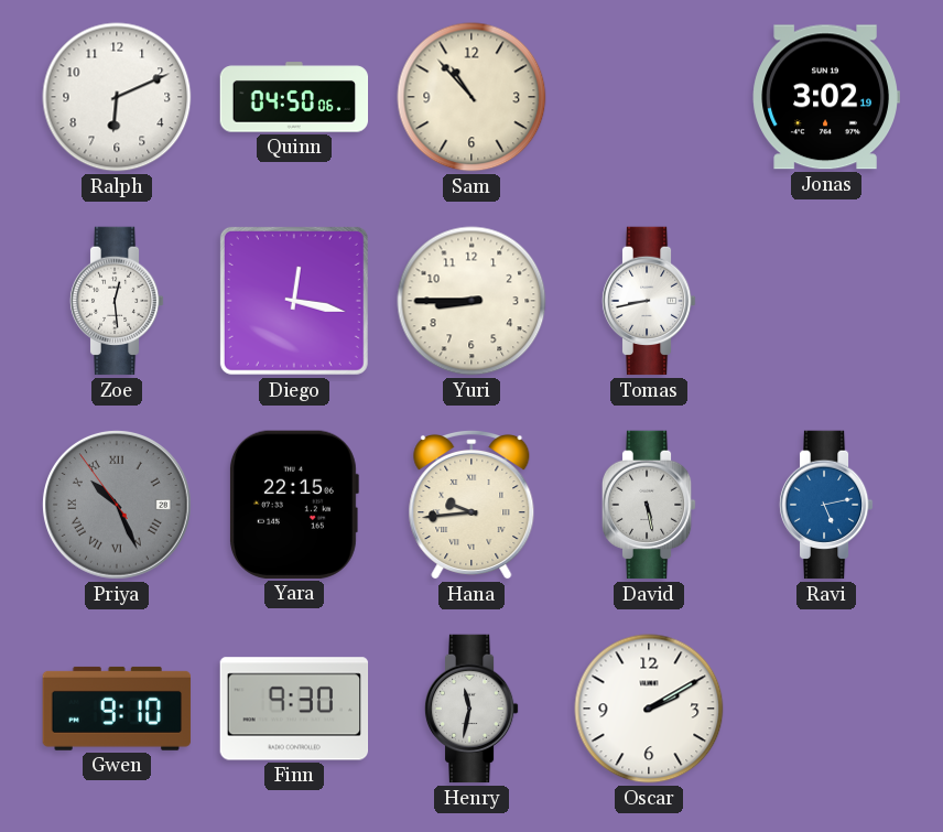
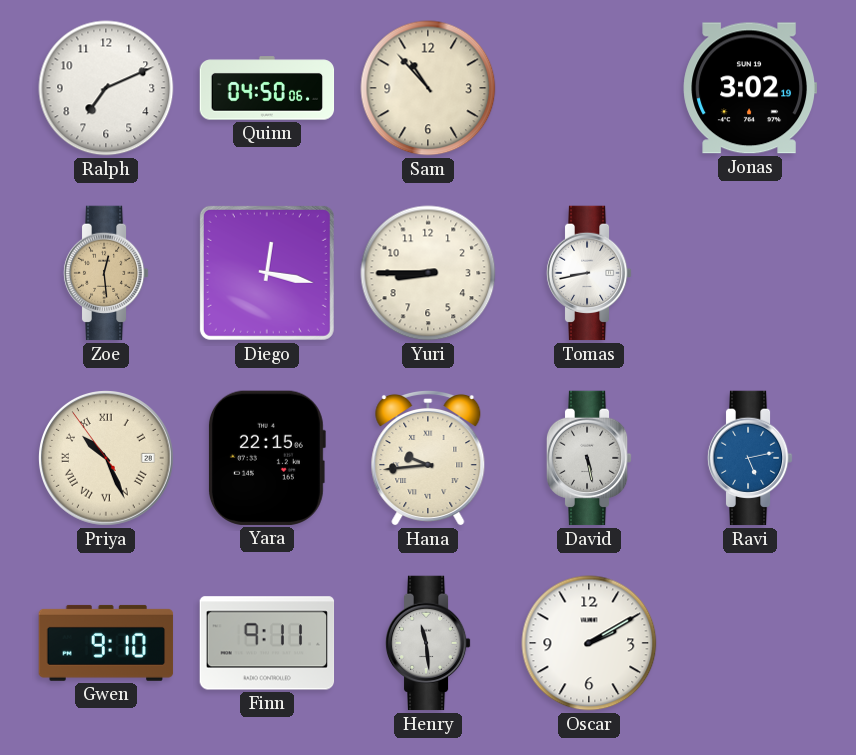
Ralph: 6:11 -> 7:11
Zoe dial: white -> champagne
Priya dial: grey -> cream
Finn: 9:30 -> 9:11
Henry: 11:32 -> 11:29
